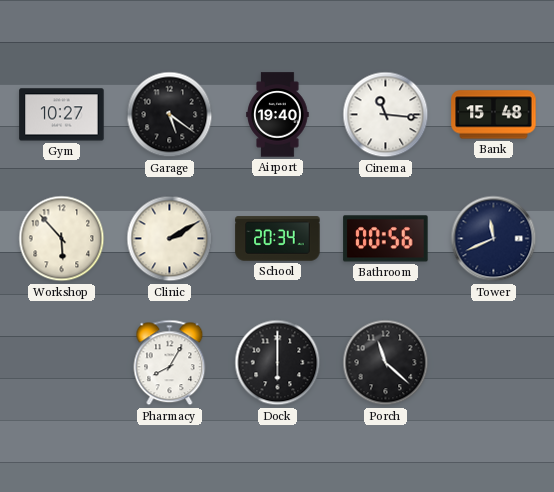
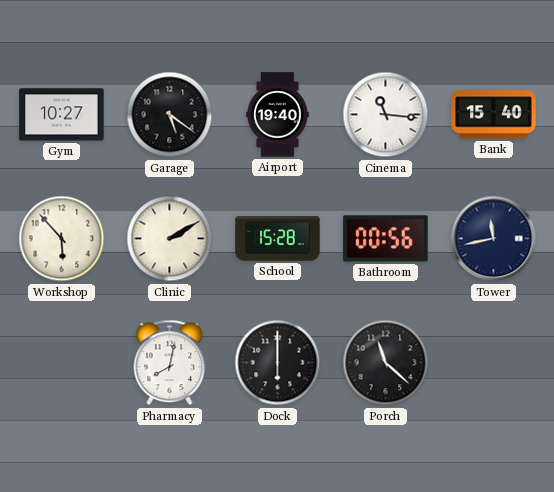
Bank: 15:48 -> 15:40
School: 20:34 -> 15:28
Tower: 11:41 -> 11:43
Pharmacy: 8:05 -> 8:02
